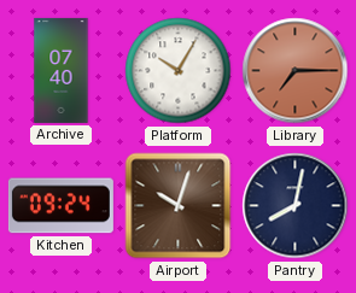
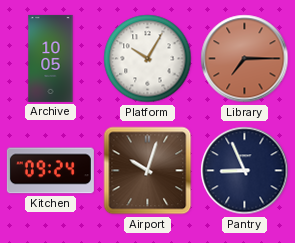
Archive: 07:40 -> 10:05
Pantry: 8:02 -> 8:56
